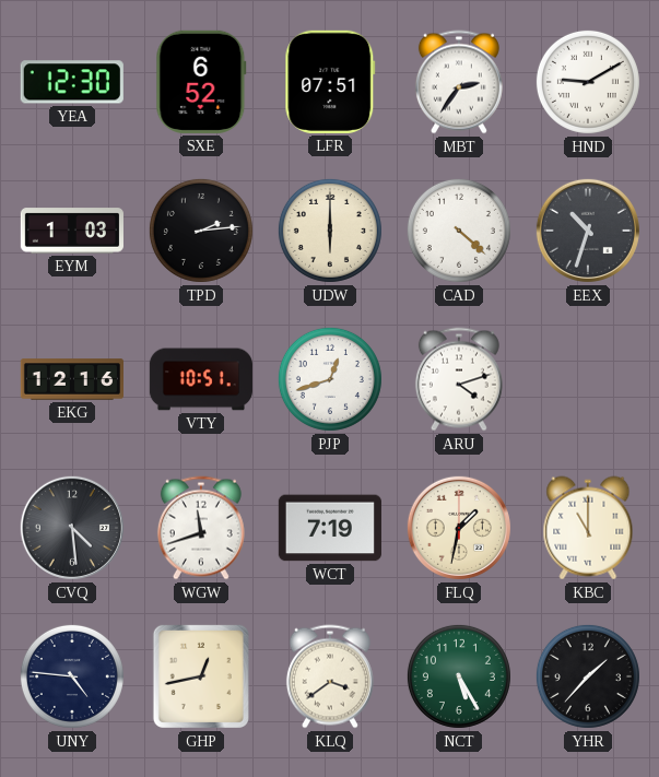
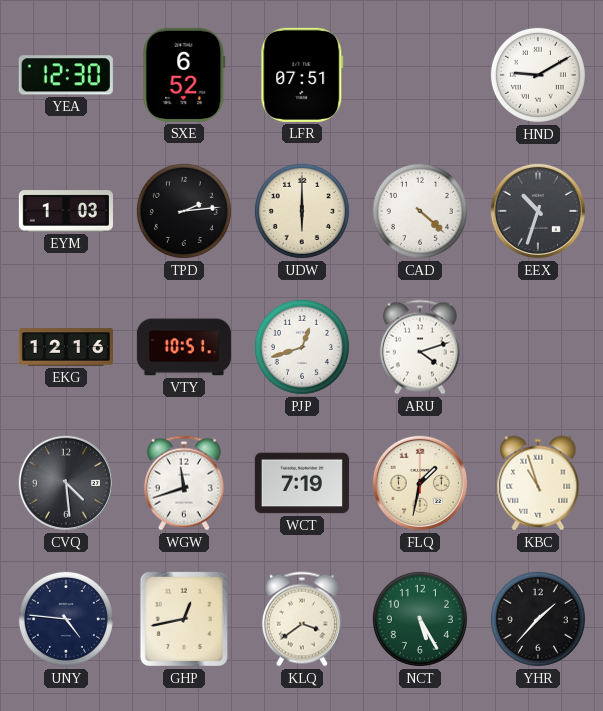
MBT: 2:36 -> none
KBC: 11:00 -> 10:57
